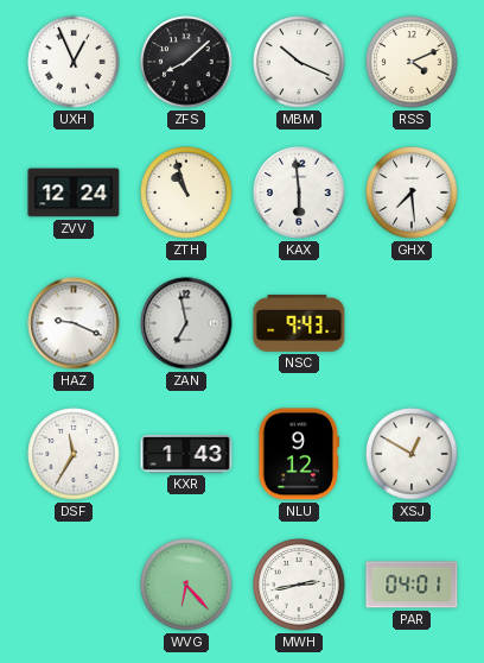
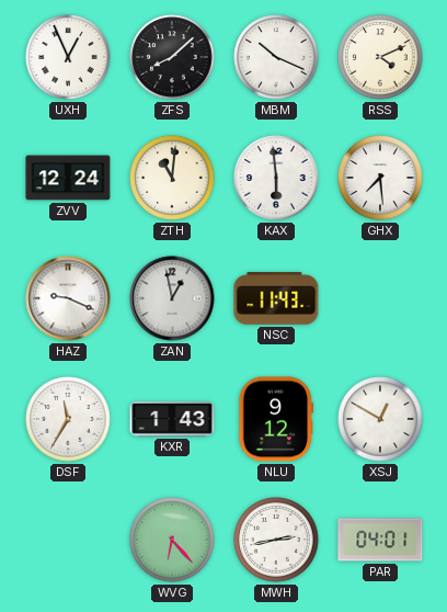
ZTH: 10:57 -> 11:01
ZAN: 6:58 -> 12:58
NSC: 9:43 -> 11:43
